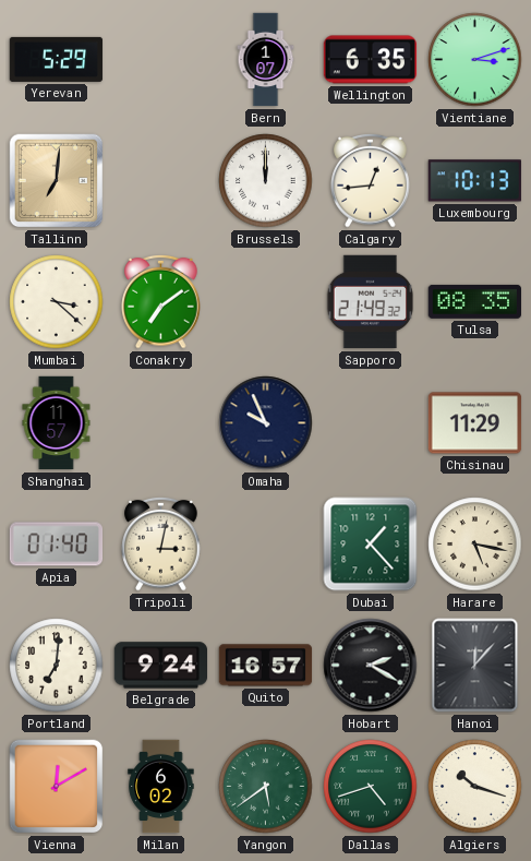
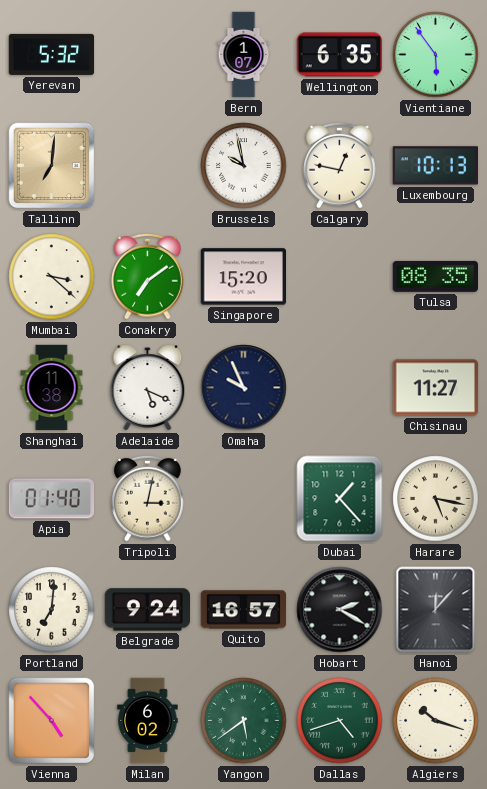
Yerevan: 5:29 -> 5:32
Vientiane: 3:12 -> 5:54
Brussels: 12:00 -> 9:58
Calgary: 12:44 -> 12:47
Singapore: none -> 15:20
Sapporo: 21:49 -> none
Shanghai: 11:57 -> 11:38
Adelaide: none -> 5:19
Chisinau: 11:29 -> 11:27
Vienna: 12:10 -> 4:53
